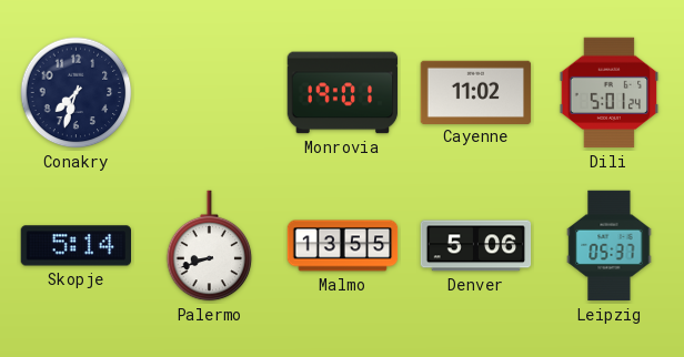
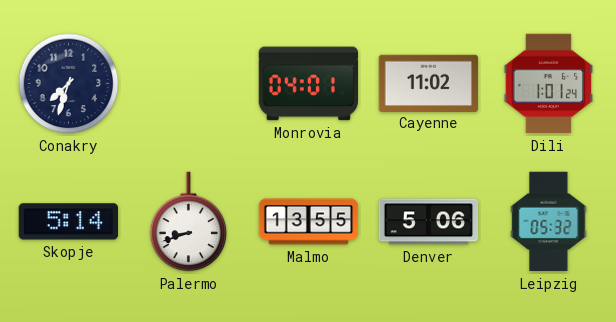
Monrovia: 19:01 -> 04:01
Dili: 5:01 -> 1:01
Leipzig: 05:37 -> 05:32
